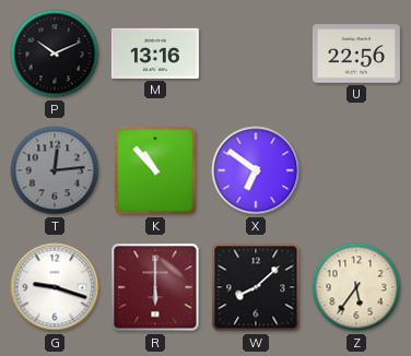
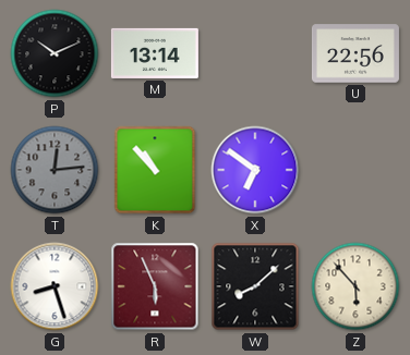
M: 13:16 -> 13:14
G: 9:18 -> 8:27
R: 6:00 -> 5:56
Z: 5:36 -> 5:53
